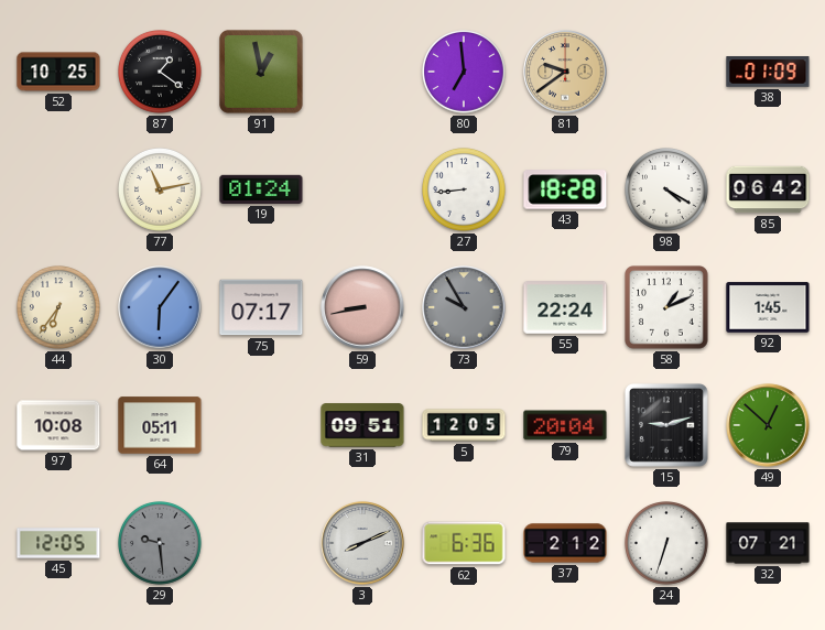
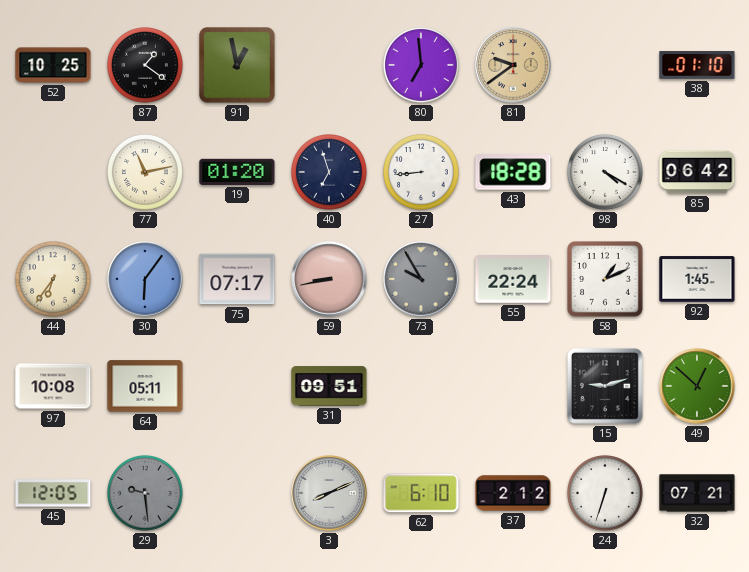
38: 01:09 -> 01:10
19: 01:24 -> 01:20
40: none -> 6:57
5: 12:05 -> none
79: 20:04 -> none
62: 6:36 -> 6:10
